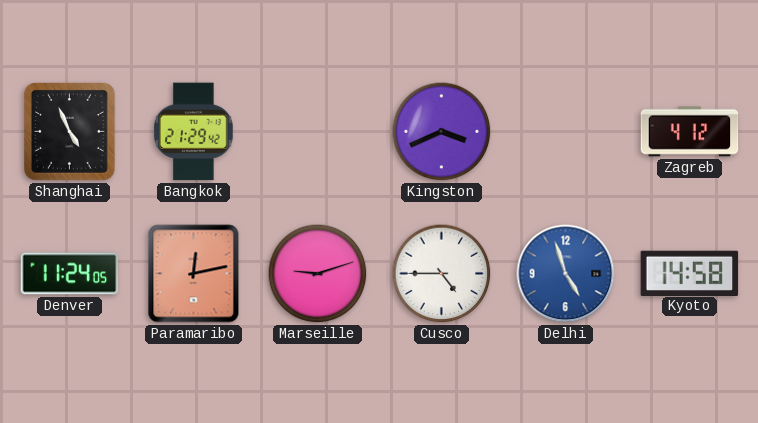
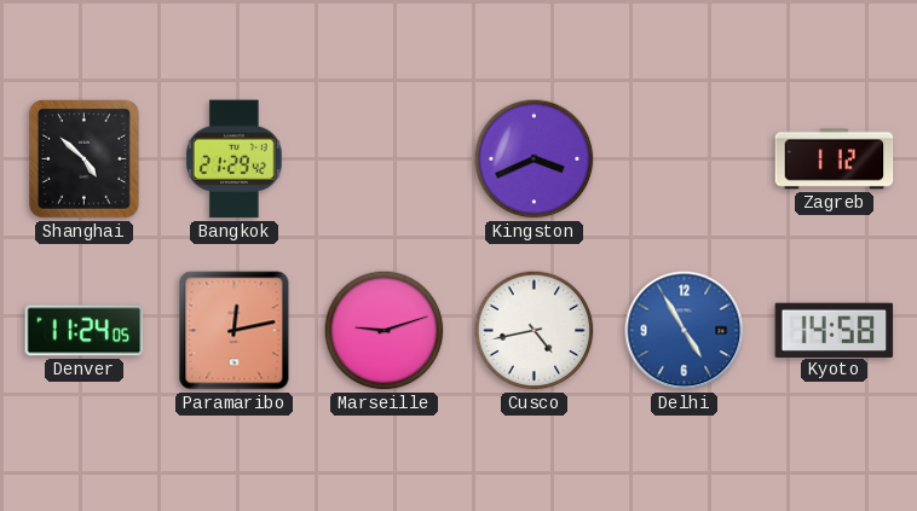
Shanghai: 4:56 -> 4:52
Zagreb: 4:12 -> 1:12
Cusco: 4:45 -> 4:43
Delhi: 4:57 -> 4:55
